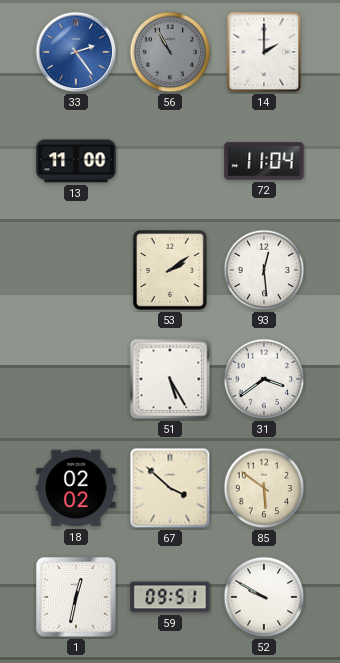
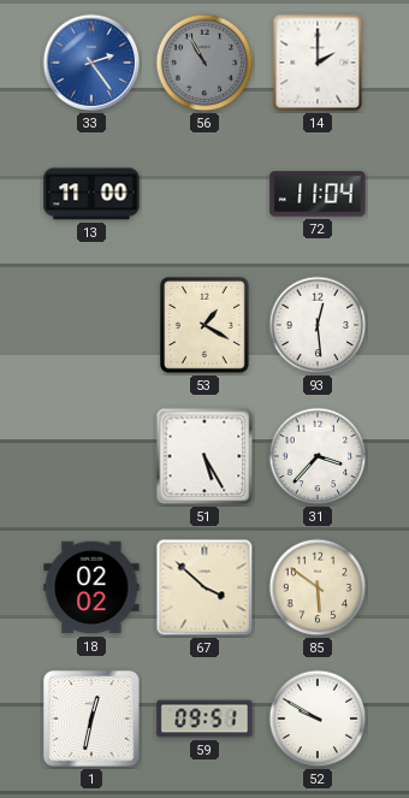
53: 2:09 -> 1:20
31: 3:39 -> 3:37
